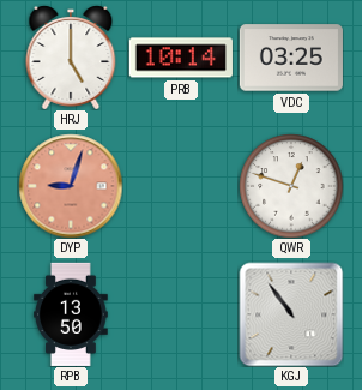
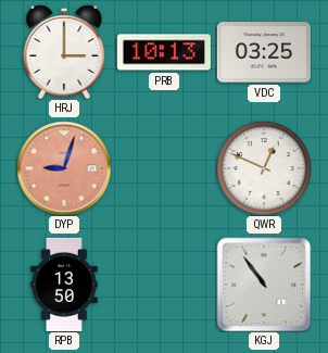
HRJ: 5:00 -> 3:00
PRB: 10:14 -> 10:13
QWR: 12:48 -> 12:49
